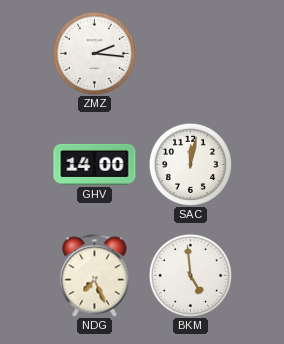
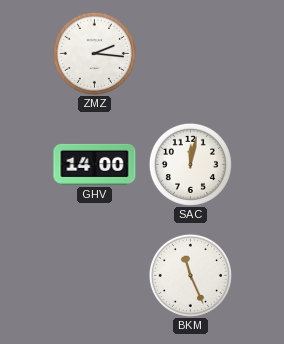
NDG: 7:26 -> none
BKM: 4:59 -> 11:26
